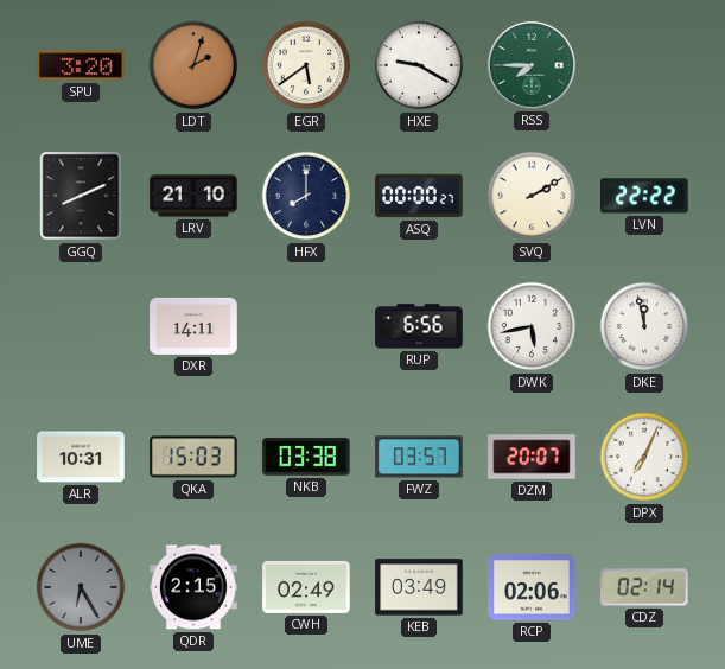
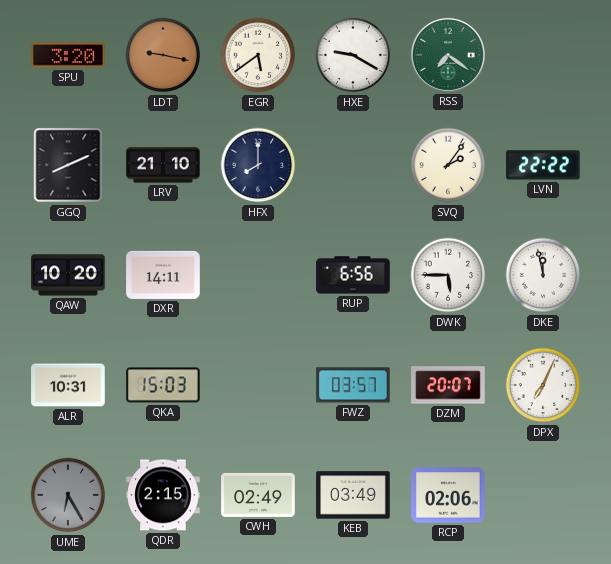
LDT: 2:03 -> 9:17
RSS: 7:45 -> 7:21
ASQ: 00:00 -> none
SVQ: 2:10 -> 2:06
QAW: none -> 10:20
DWK: 5:43 -> 5:45
NKB: 03:38 -> none
CDZ: 02:14 -> none
